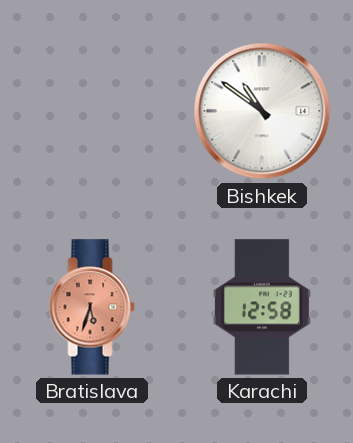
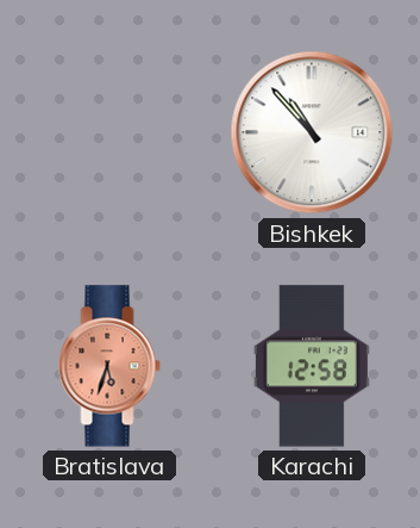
Bishkek: 10:51 -> 10:53
